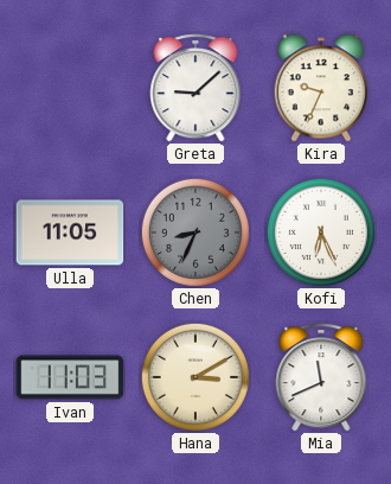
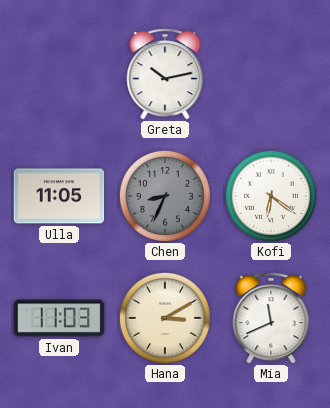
Greta: 9:08 -> 10:13
Kira: 9:34 -> none
Kofi: 6:26 -> 6:21
